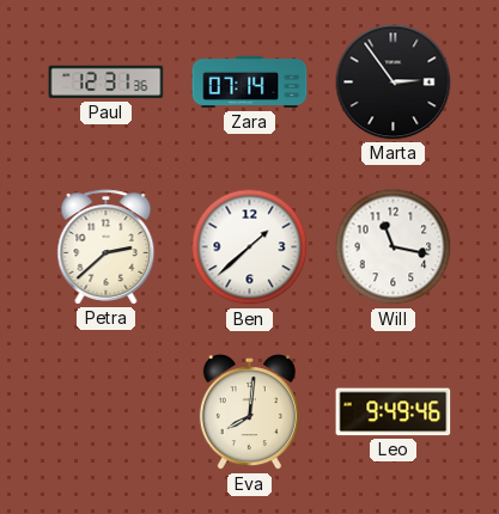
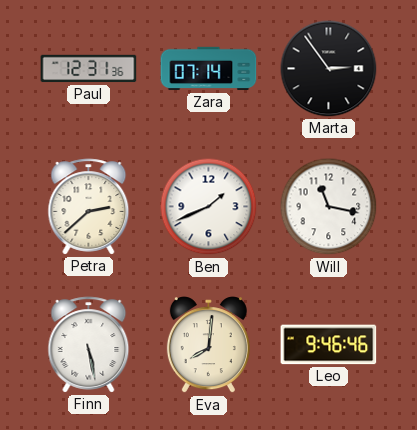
Ben: 1:38 -> 1:41
Finn: none -> 5:28
Leo: 9:49 -> 9:46
